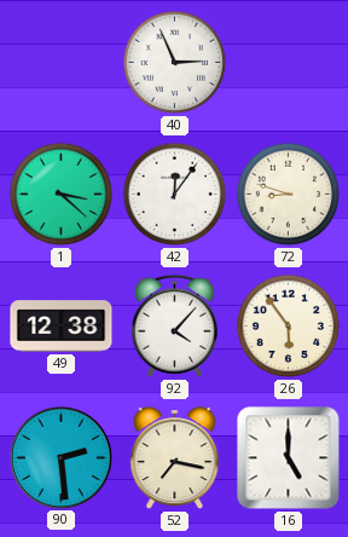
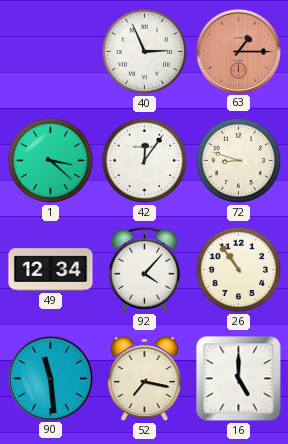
63: none -> 1:15
49: 12:38 -> 12:34
26: 5:54 -> 10:54
90: 2:29 -> 11:29
